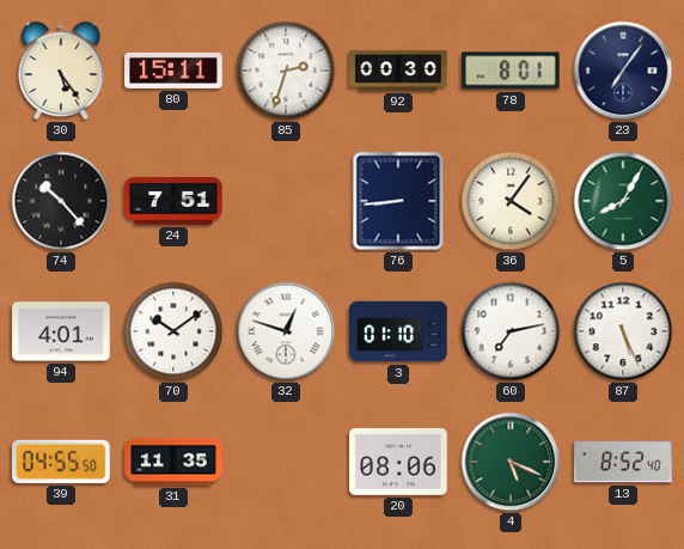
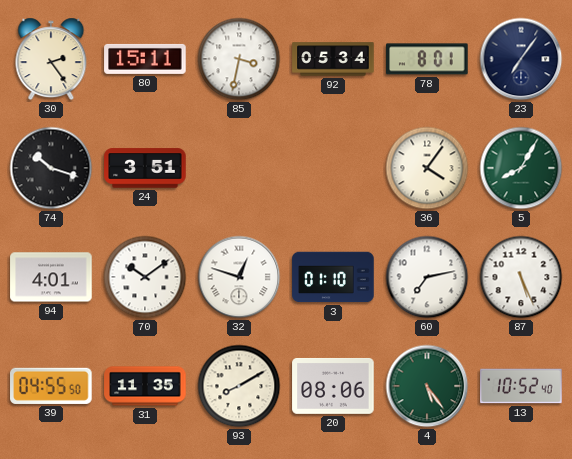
30: 5:24 -> 2:24
85: 2:33 -> 3:32
92: 00:30 -> 05:34
74: 10:23 -> 10:18
24: 7:51 -> 3:51
76: 8:44 -> none
93: none -> 8:10
4: 5:19 -> 5:24
13: 8:52 -> 10:52
